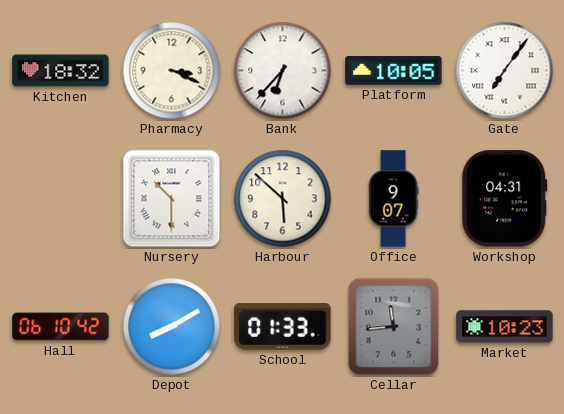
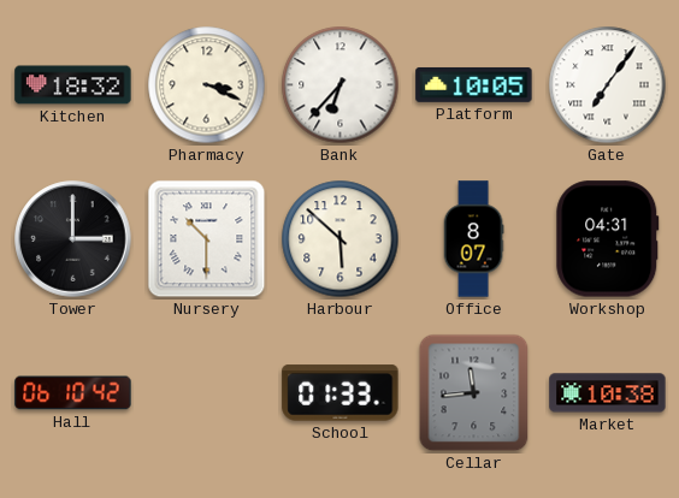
Tower: none -> 3:00
Office: 9:07 -> 8:07
Depot: 8:10 -> none
Market: 10:23 -> 10:38
